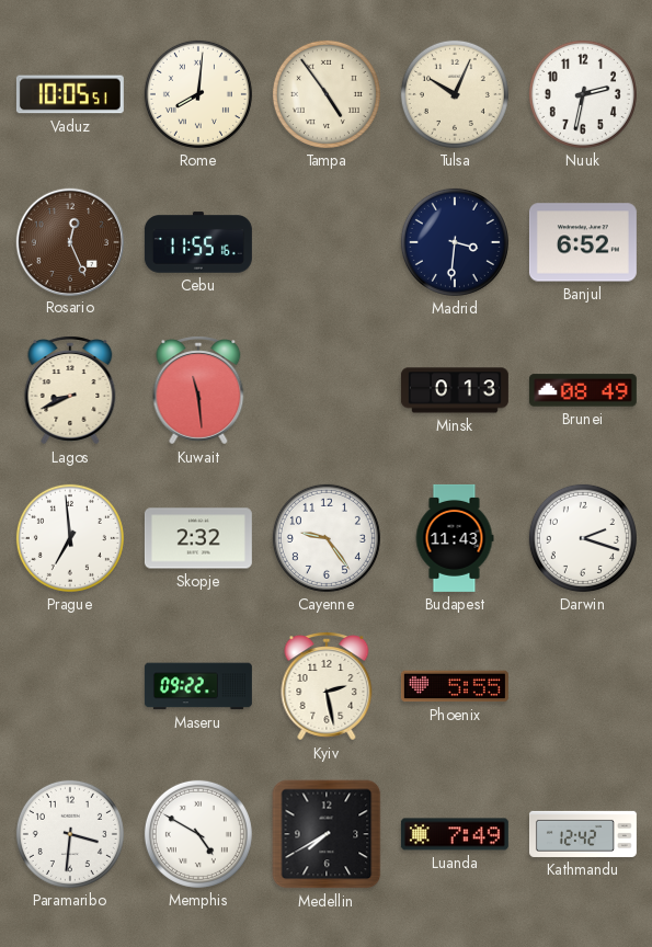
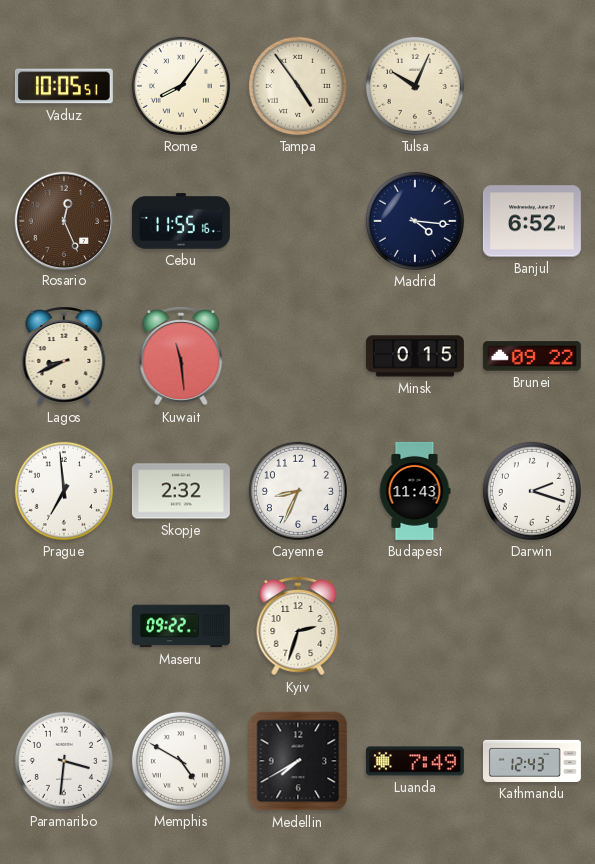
Rome: 8:01 -> 8:06
Nuuk: 2:32 -> none
Madrid: 3:31 -> 4:16
Minsk: 0:13 -> 0:15
Brunei: 08:49 -> 09:22
Cayenne: 9:24 -> 8:34
Kyiv: 2:28 -> 2:33
Phoenix: 5:55 -> none
Kathmandu: 12:42 -> 12:43
